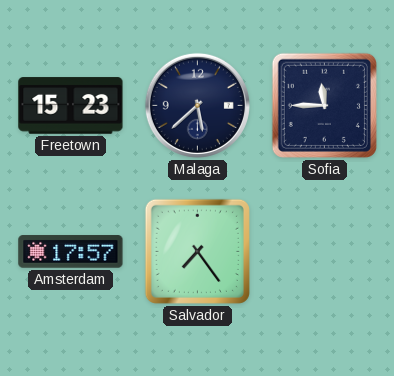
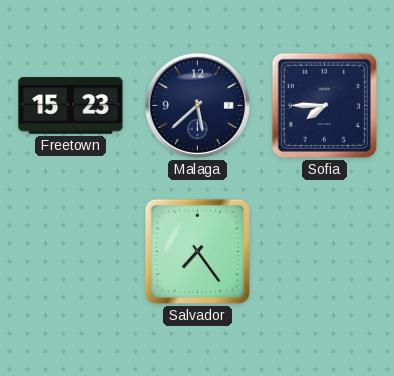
Sofia: 11:45 -> 7:45
Amsterdam: 17:57 -> none
